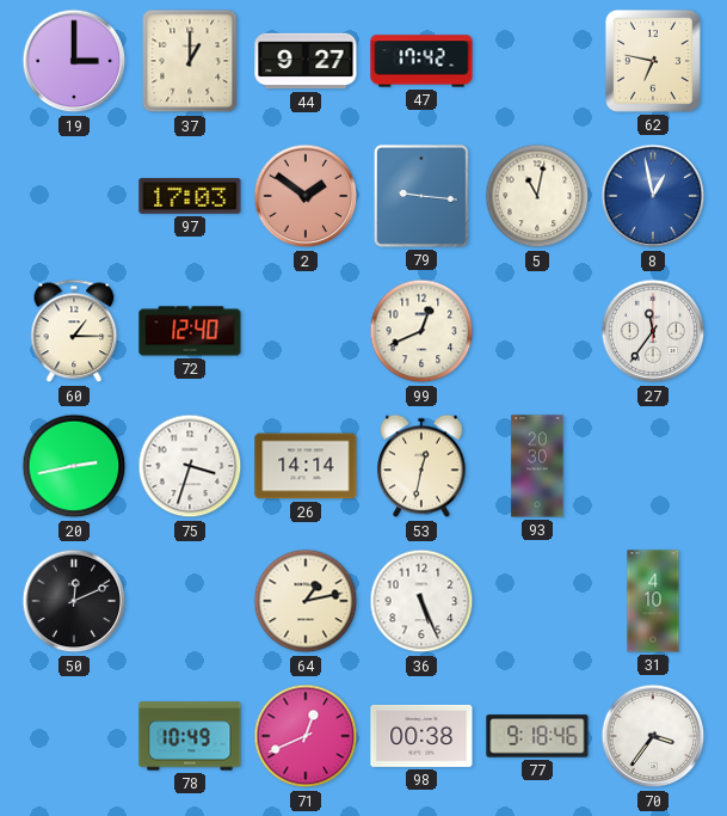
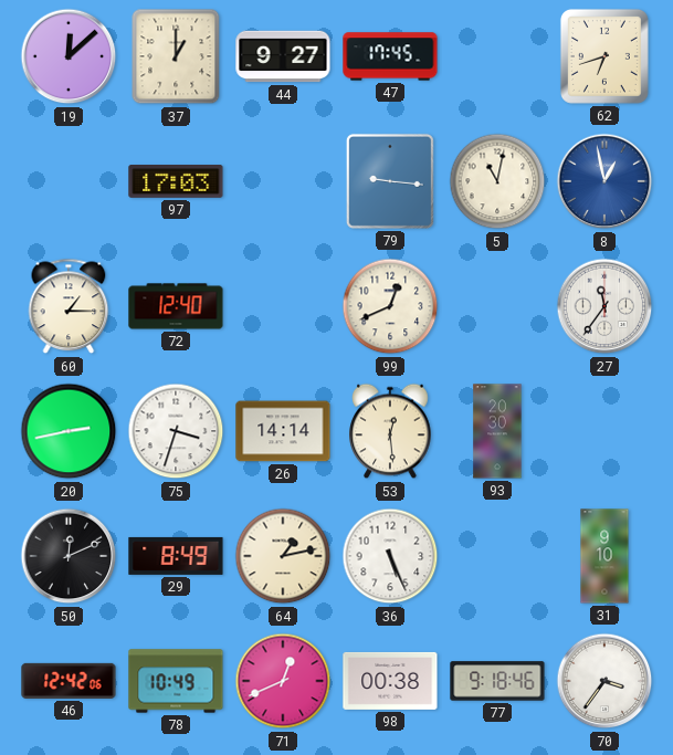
19: 3:00 -> 12:08
47: 17:42 -> 17:45
62: 6:47 -> 6:42
2: 1:51 -> none
53: 12:32 -> 12:29
29: none -> 8:49
31: 4:10 -> 9:10
46: none -> 12:42
